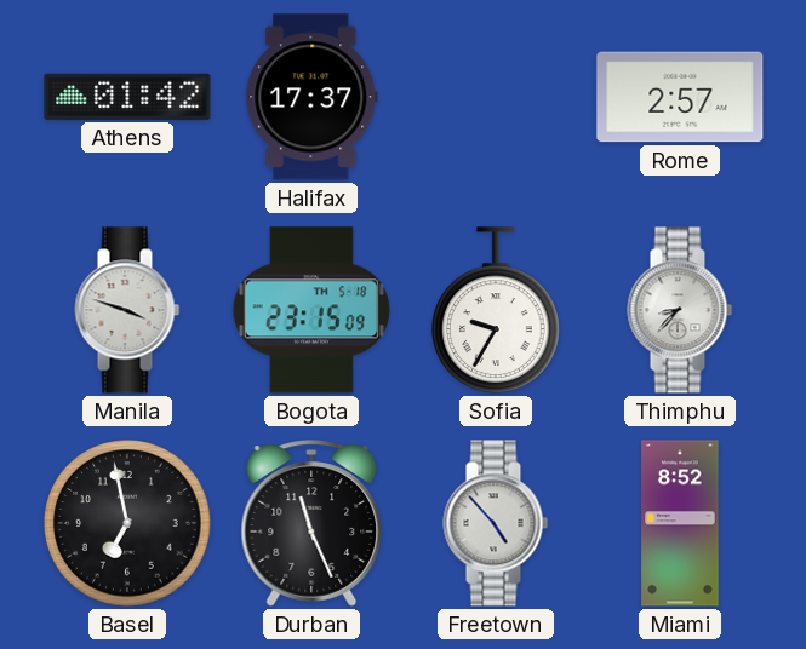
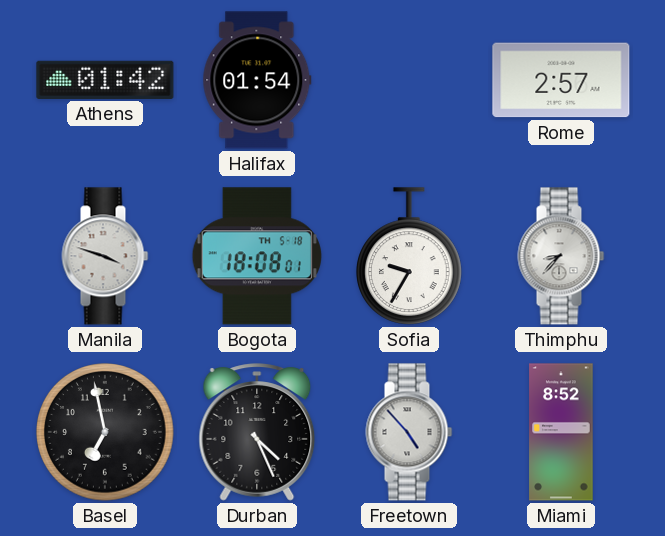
Halifax: 17:37 -> 01:54
Bogota: 23:15 -> 18:08
Durban: 11:26 -> 4:26
